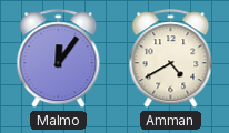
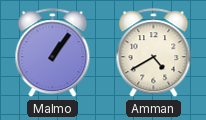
Malmo: 12:06 -> 1:06
